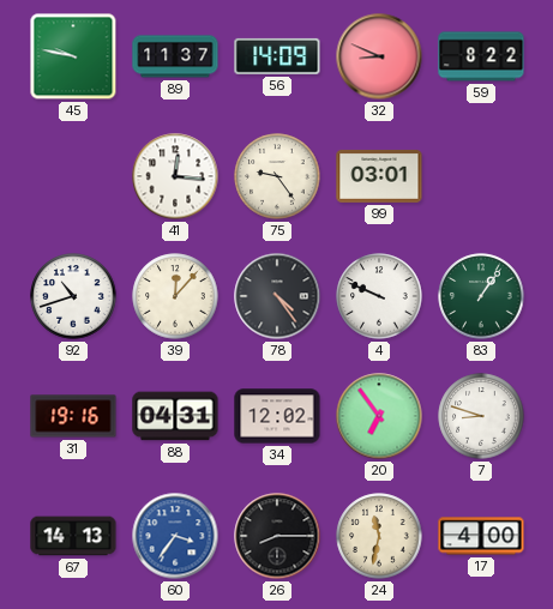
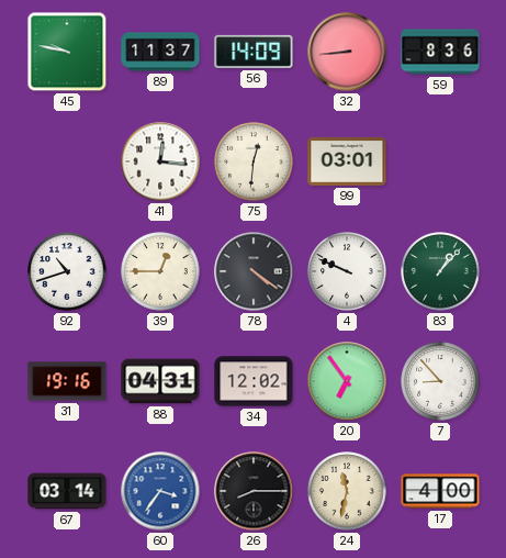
32: 8:49 -> 8:44
59: 8:22 -> 8:36
75: 9:24 -> 12:31
39: 12:07 -> 12:45
78: 4:24 -> 4:21
83: 1:06 -> 1:07
7: 8:48 -> 8:53
67: 14:13 -> 03:14
